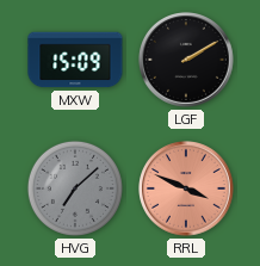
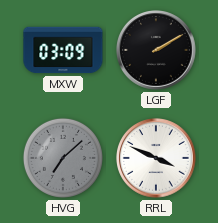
MXW: 15:09 -> 03:09
RRL dial: salmon -> white
